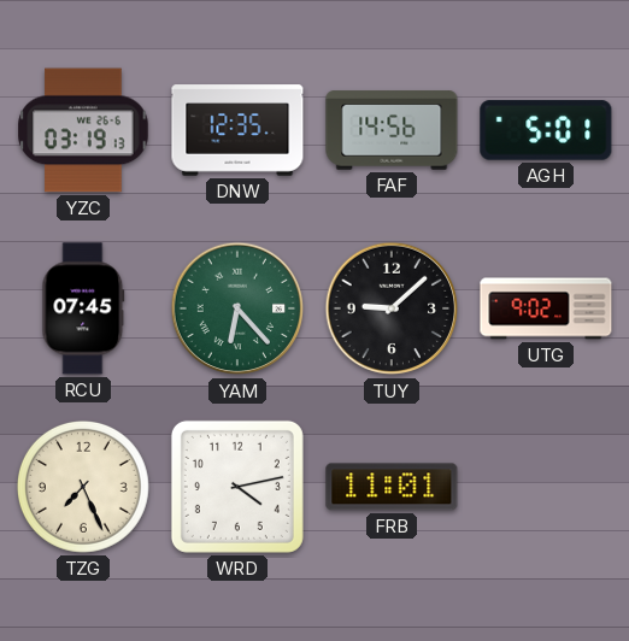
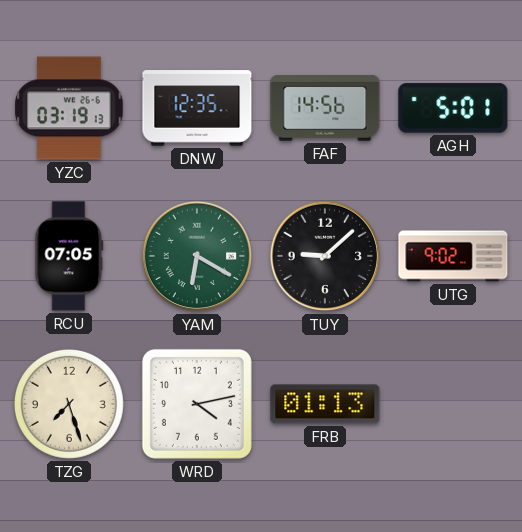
RCU: 07:45 -> 07:05
YAM: 6:23 -> 6:20
TZG: 7:26 -> 7:27
FRB: 11:01 -> 01:13
